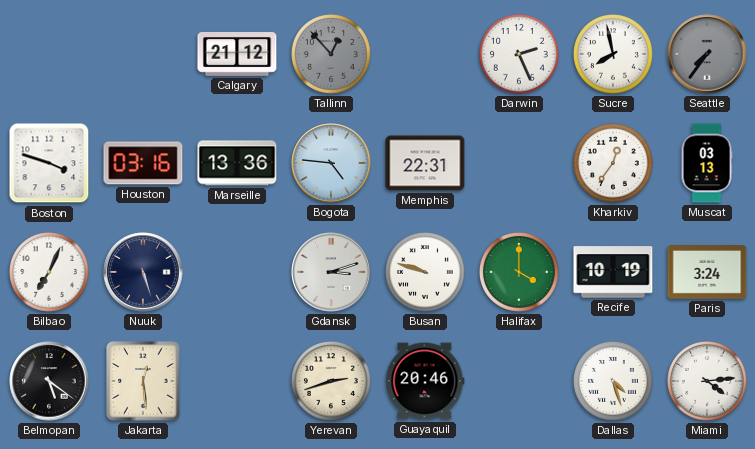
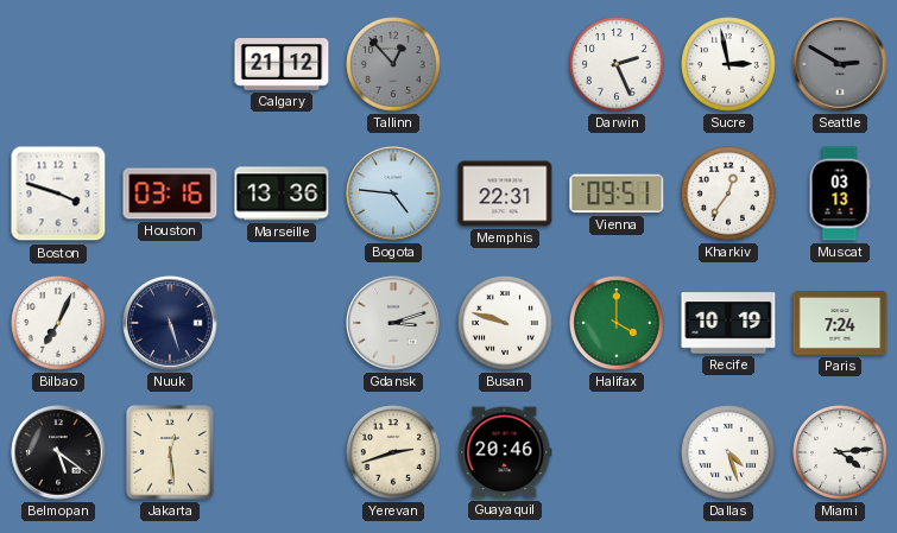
Sucre: 7:58 -> 2:58
Seattle: 7:36 -> 2:50
Vienna: none -> 09:51
Paris: 3:24 -> 7:24
